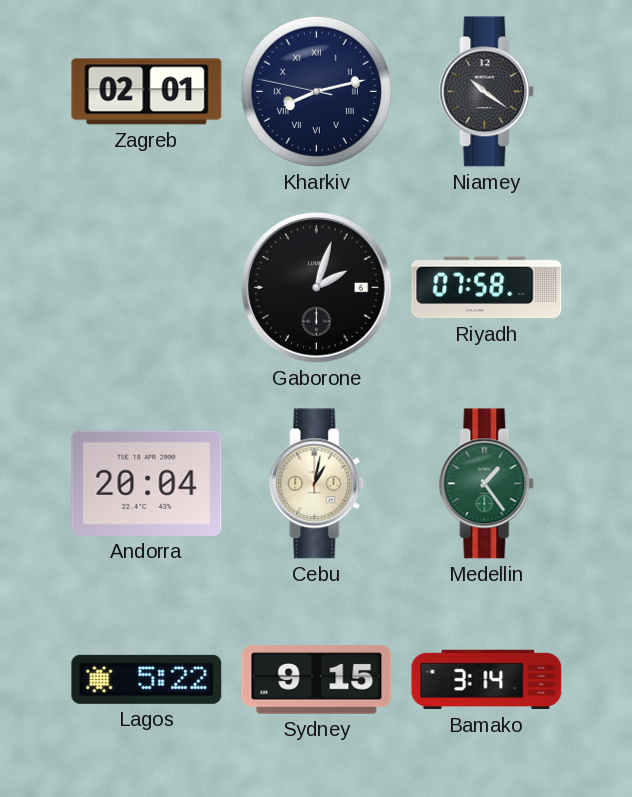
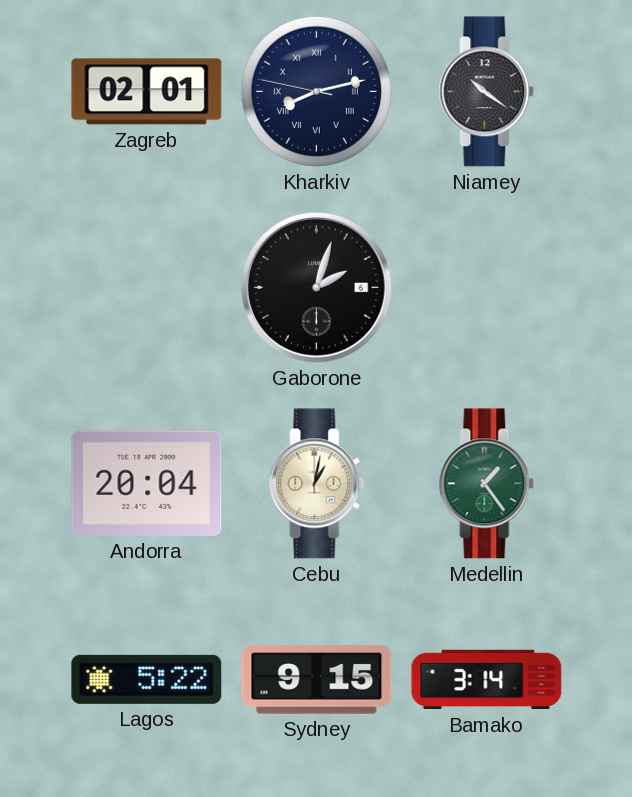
Riyadh: 07:58 -> none
